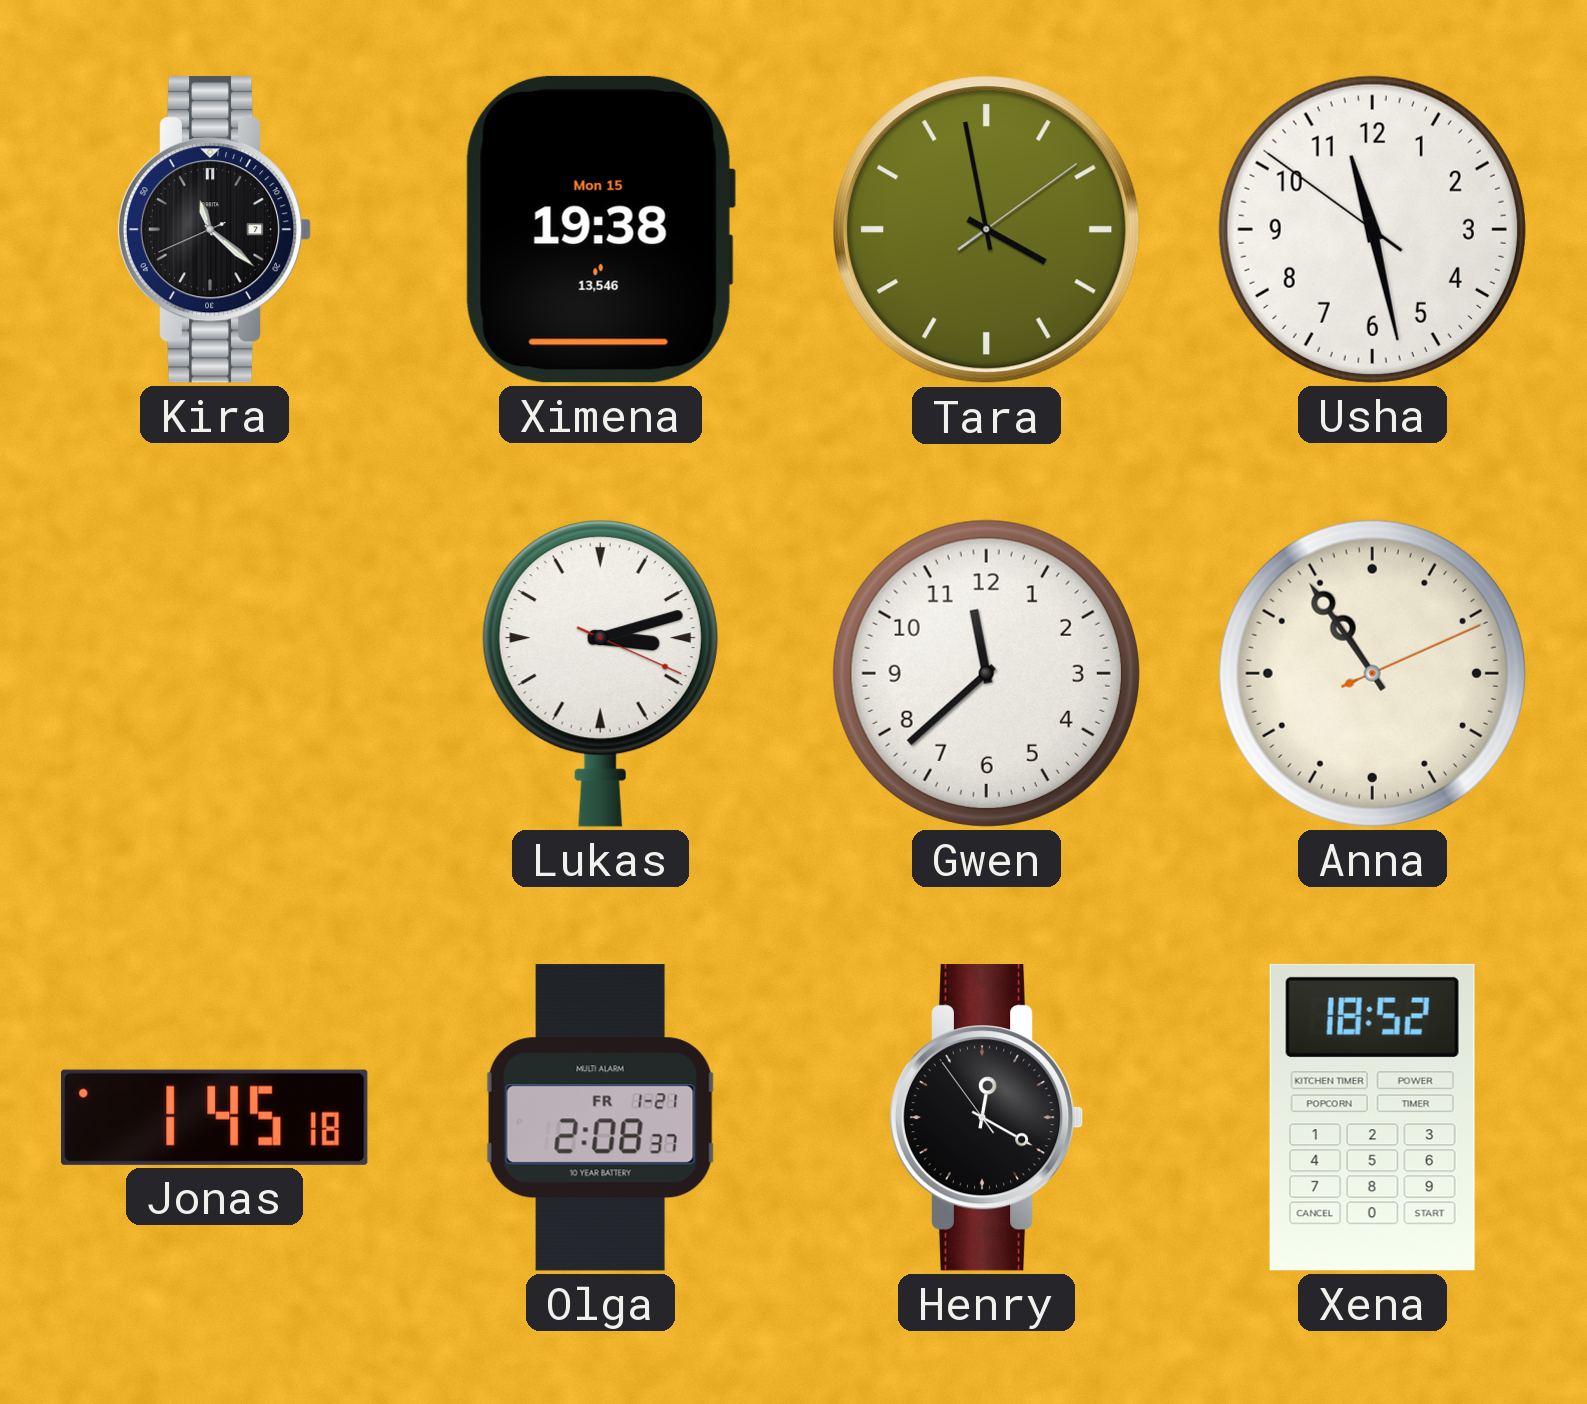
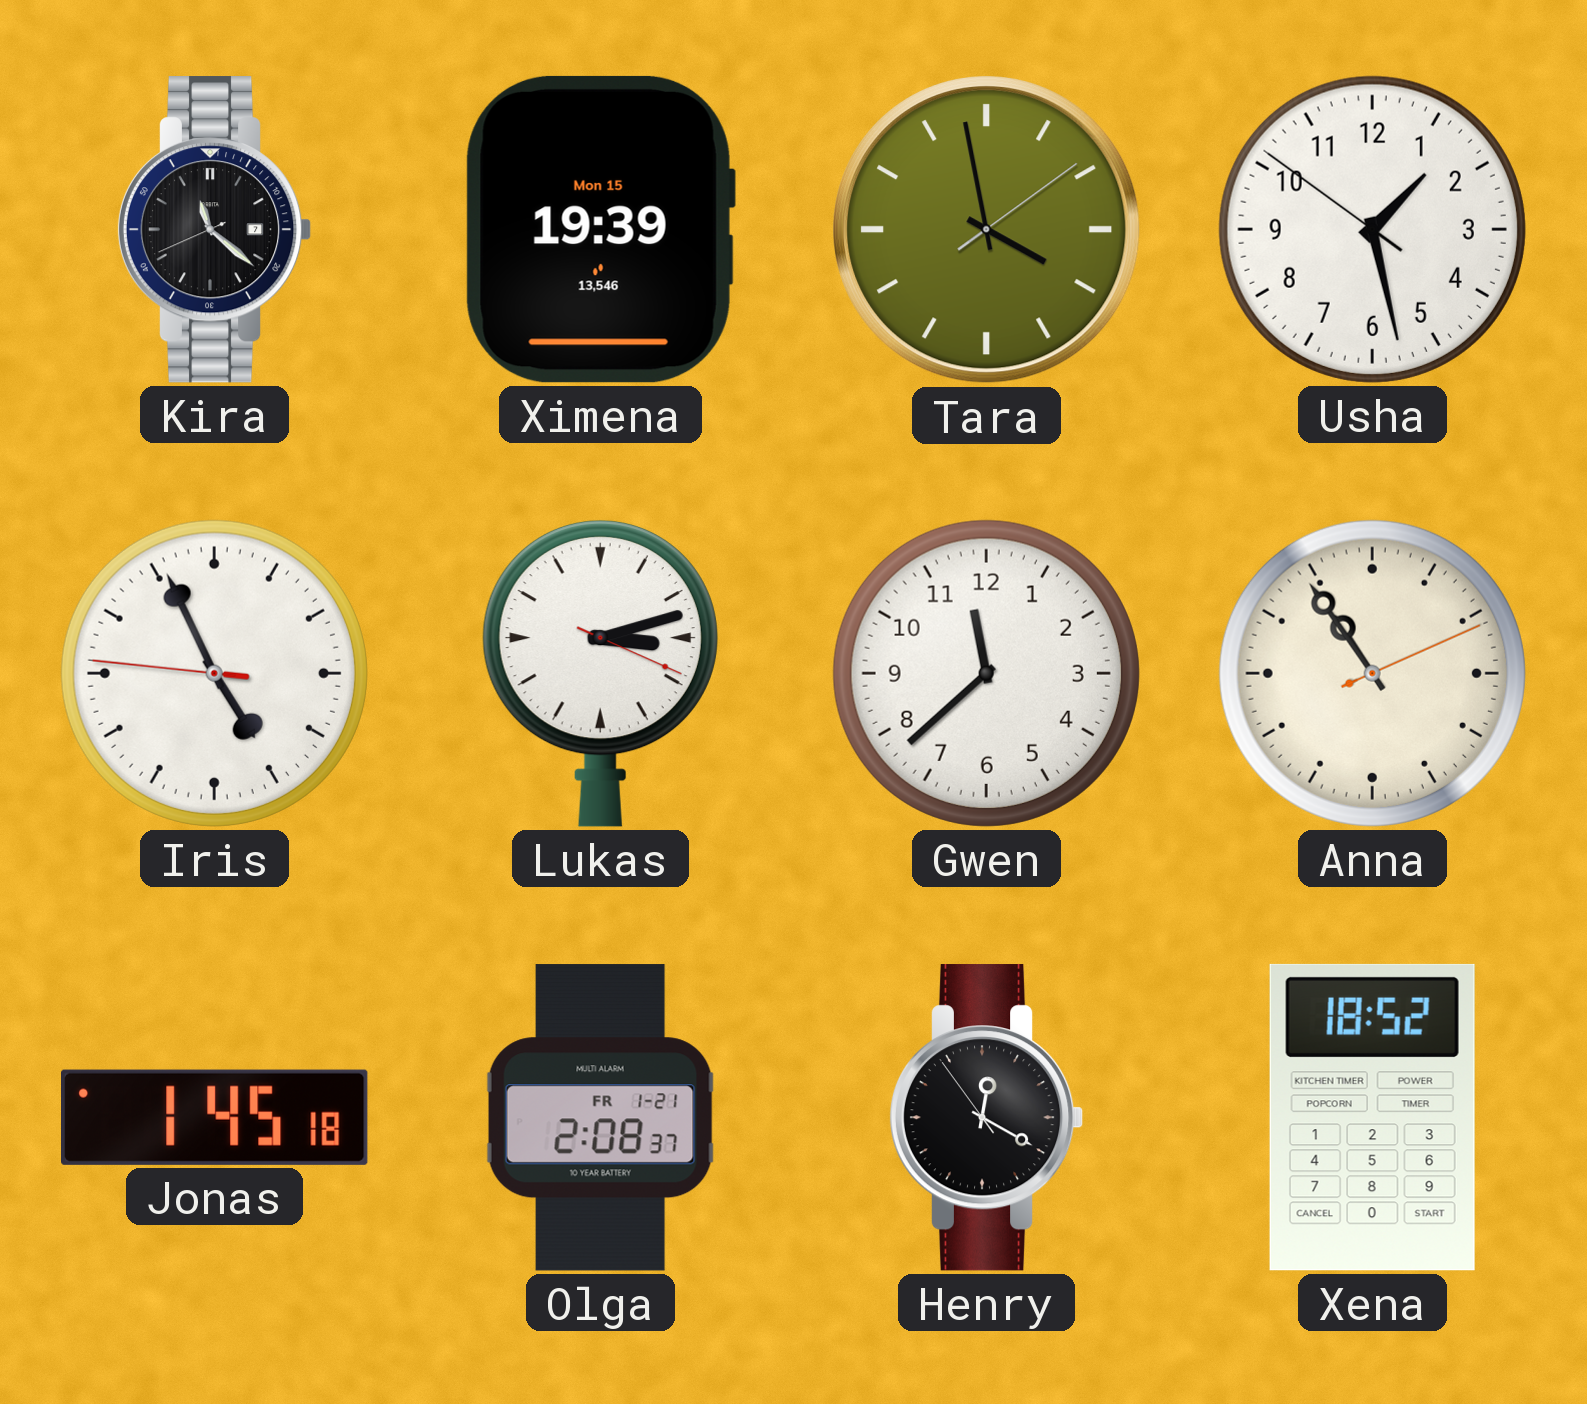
Ximena: 19:38 -> 19:39
Usha: 11:27 -> 1:27
Iris: none -> 4:55
